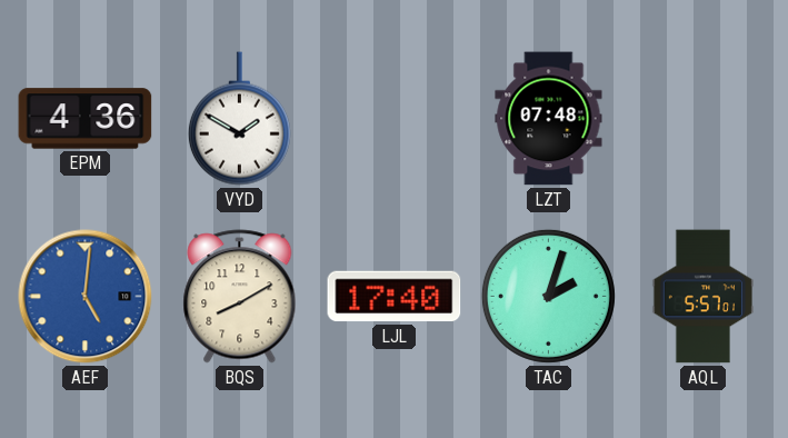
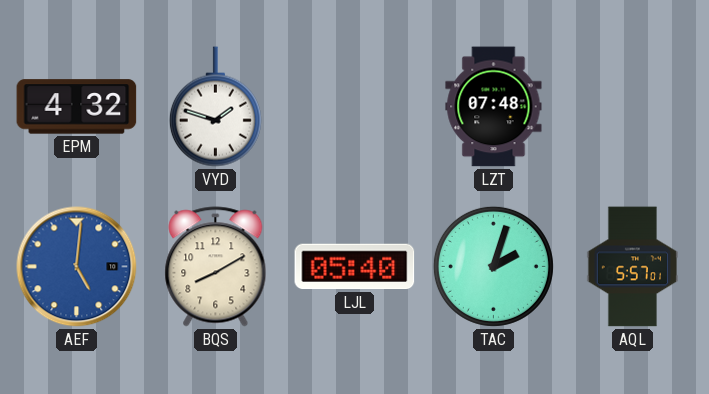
EPM: 4:36 -> 4:32
VYD: 1:50 -> 1:48
LJL: 17:40 -> 05:40
